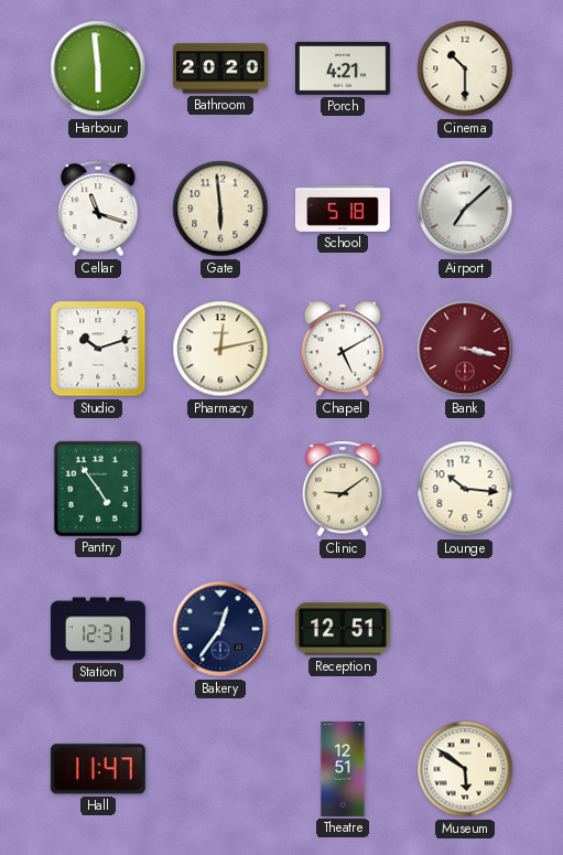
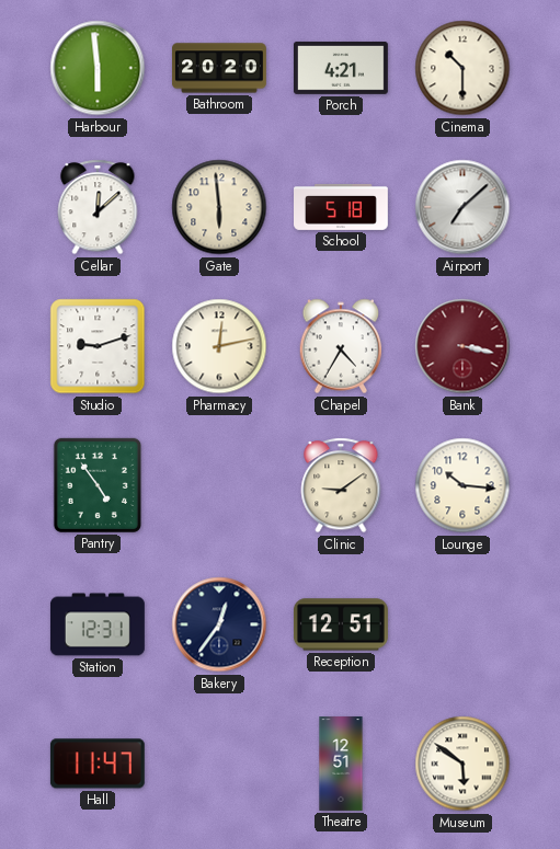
Cellar: 11:18 -> 12:08
Studio: 10:12 -> 9:12
Chapel: 5:10 -> 4:35
